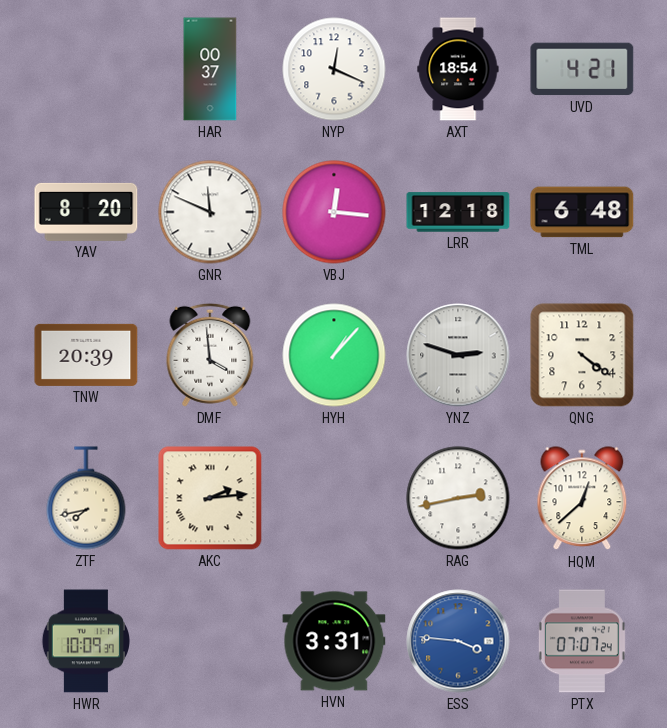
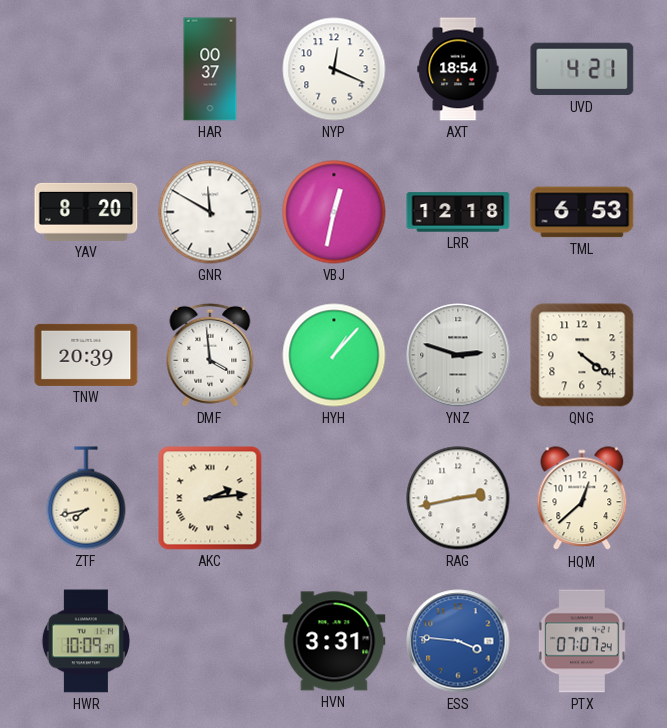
GNR: 11:49 -> 11:50
VBJ: 12:16 -> 12:32
TML: 6:48 -> 6:53
